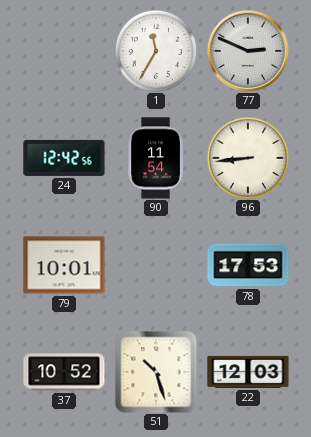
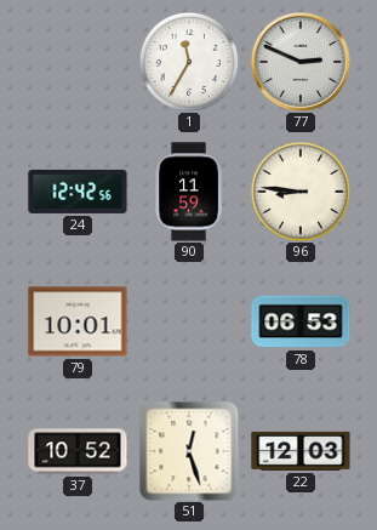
90: 11:54 -> 11:59
96: 8:44 -> 8:46
78: 17:53 -> 06:53
51: 10:27 -> 12:27
